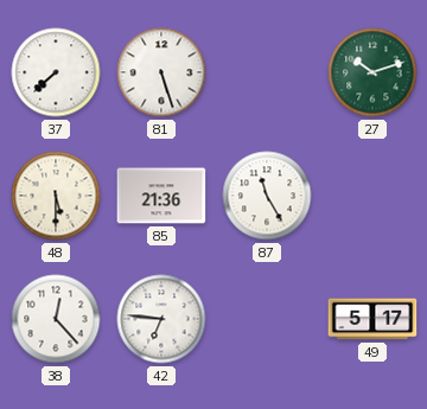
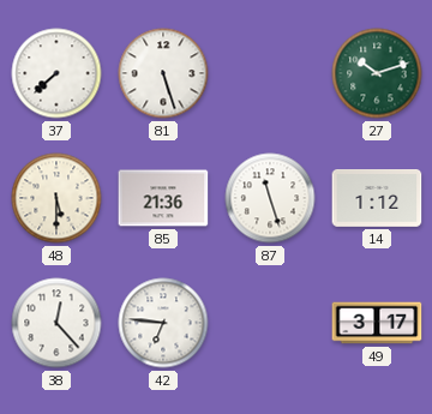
87: 11:25 -> 11:27
14: none -> 1:12
49: 5:17 -> 3:17
